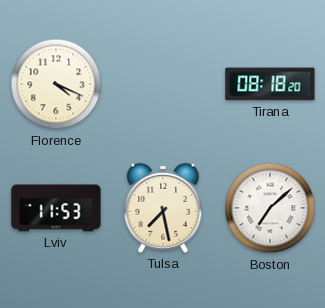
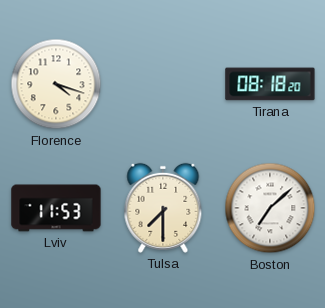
Florence: 4:19 -> 4:18
Tulsa: 7:28 -> 7:30
